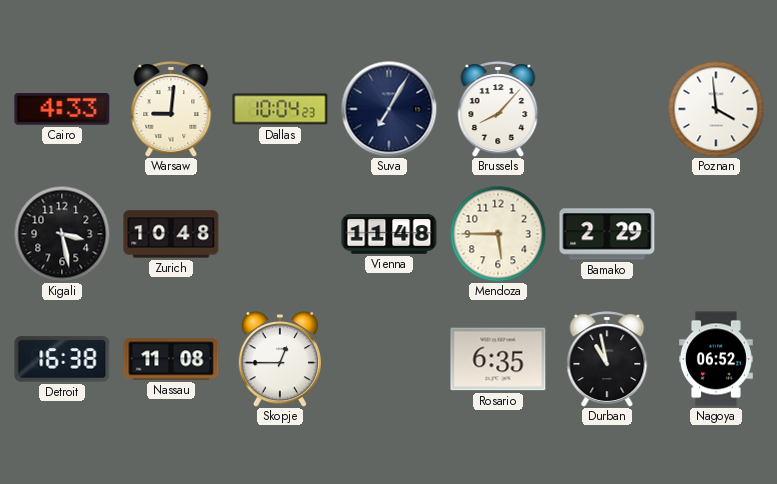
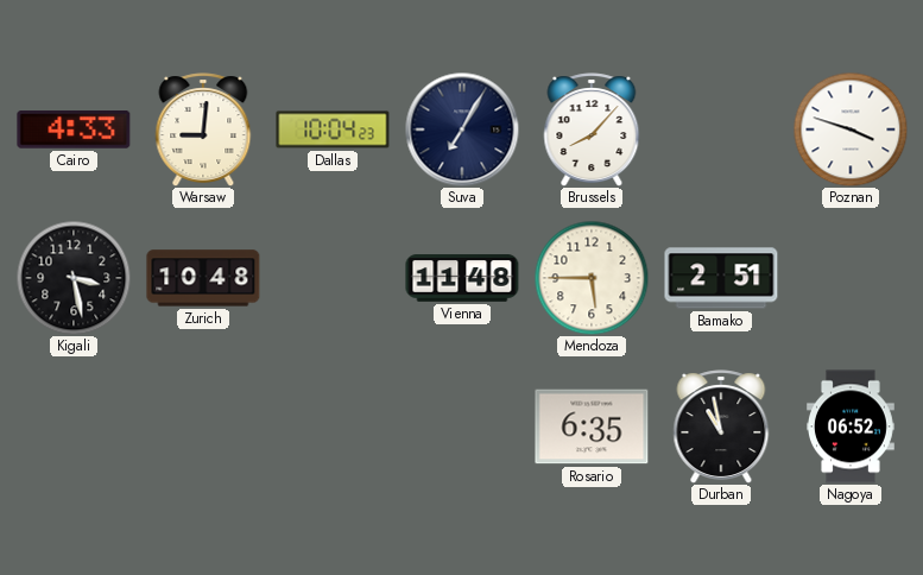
Poznan: 3:59 -> 3:48
Bamako: 2:29 -> 2:51
Detroit: 16:38 -> none
Nassau: 11:08 -> none
Skopje: 12:45 -> none
